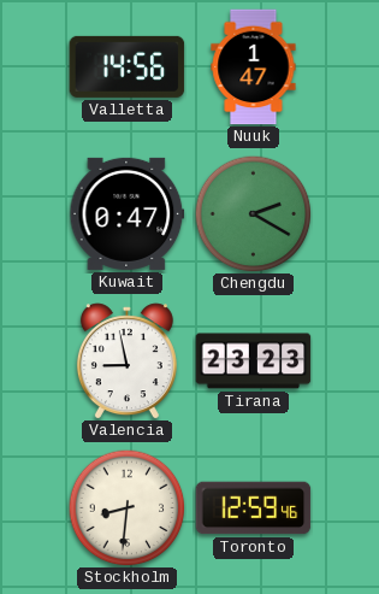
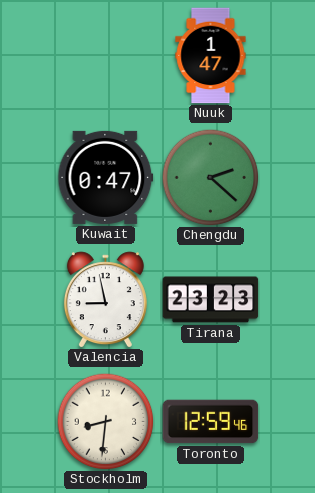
Valletta: 14:56 -> none
Chengdu: 2:20 -> 2:22
